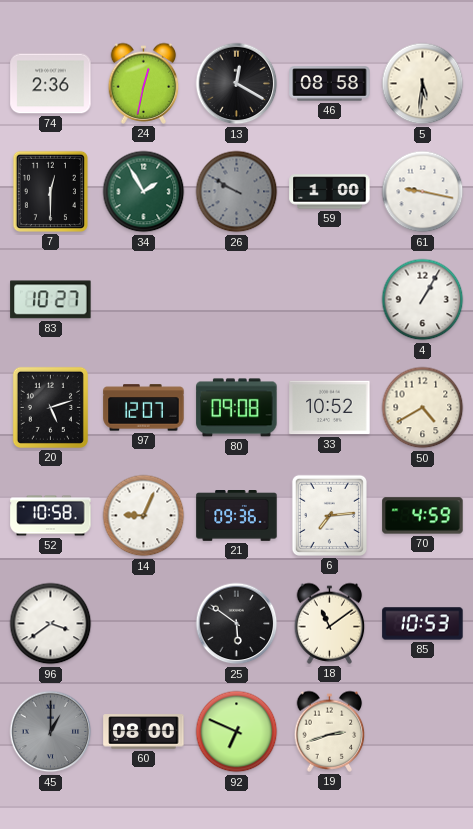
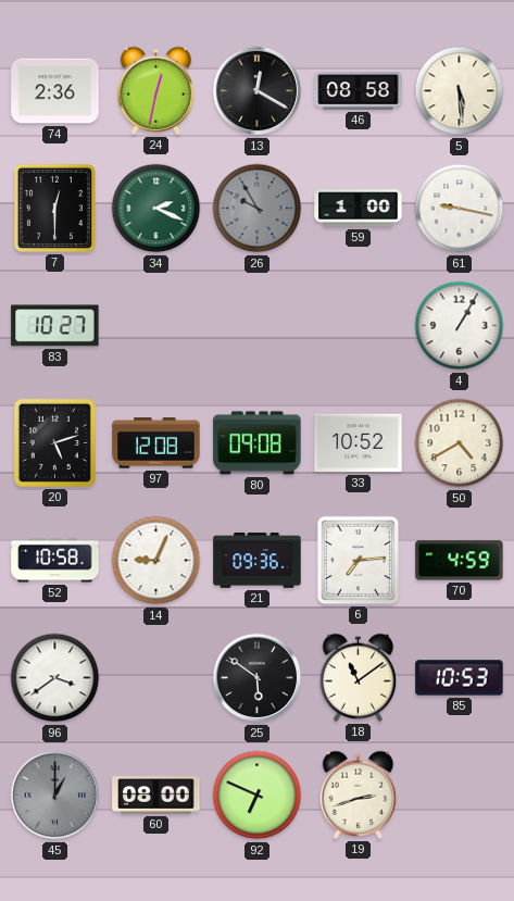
5: 5:31 -> 5:29
34: 1:55 -> 2:19
26: 9:50 -> 9:55
97: 12:07 -> 12:08
